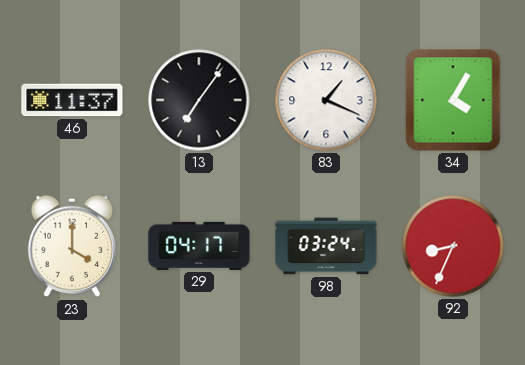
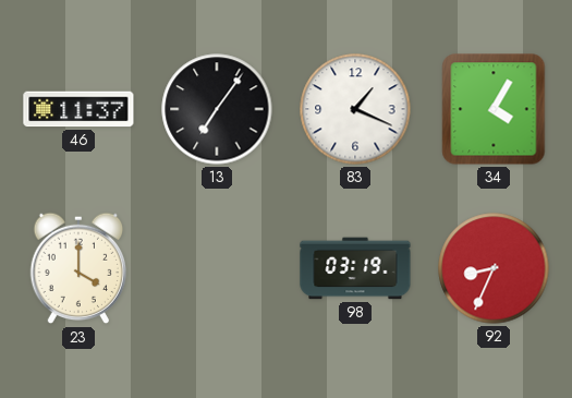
29: 04:17 -> none
98: 03:24 -> 03:19
